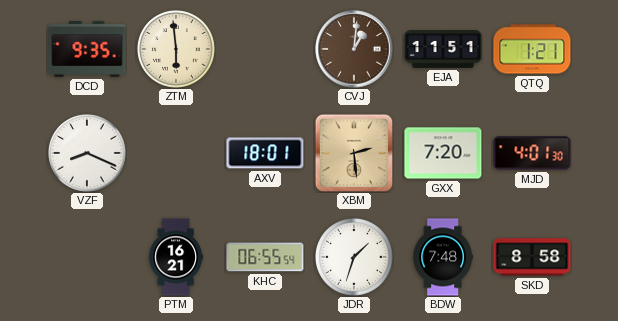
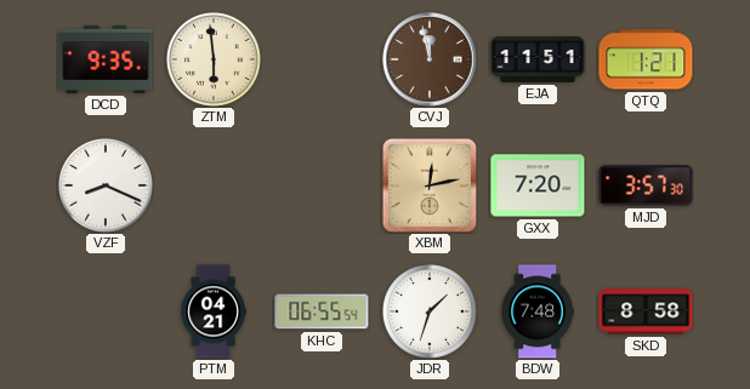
CVJ: 1:01 -> 11:58
AXV: 18:01 -> none
XBM: 2:29 -> 12:13
MJD: 4:01 -> 3:57
PTM: 16:21 -> 04:21
